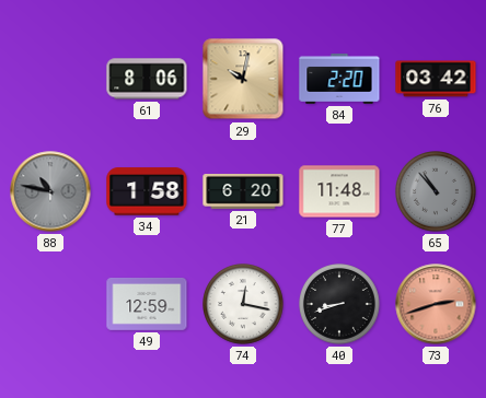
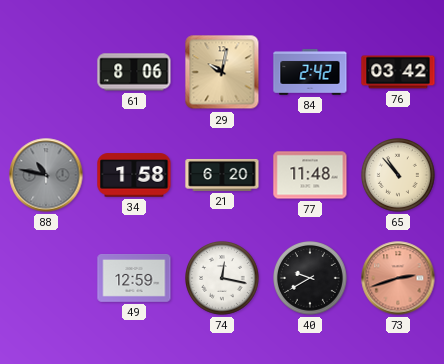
84: 2:20 -> 2:42
65 dial: grey -> cream
40: 8:42 -> 9:40
